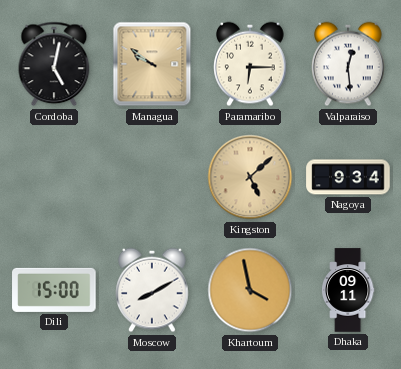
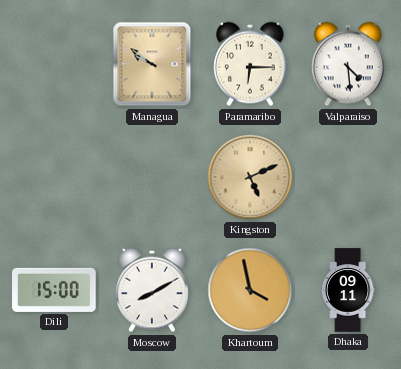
Cordoba: 5:02 -> none
Valparaiso: 12:29 -> 4:29
Kingston: 5:08 -> 5:11
Nagoya: 9:34 -> none
